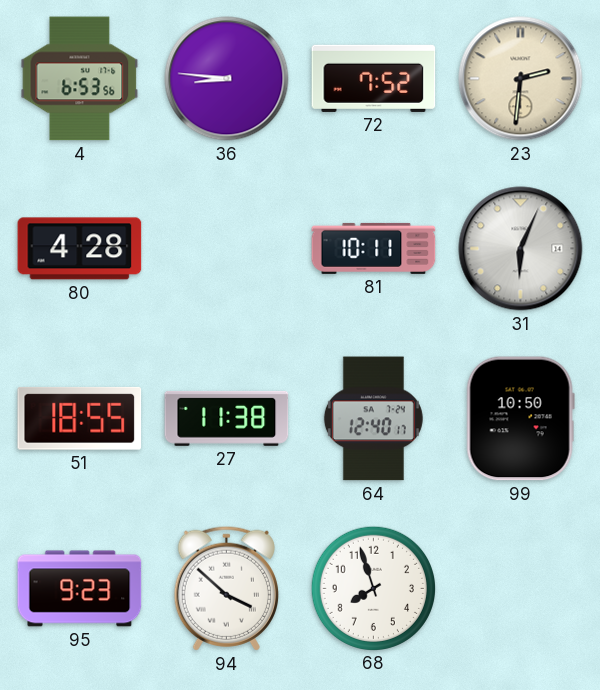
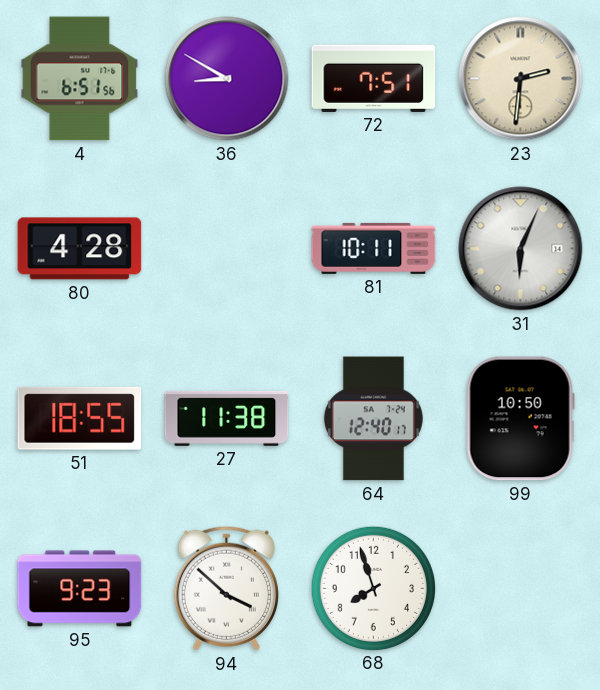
4: 6:53 -> 6:51
36: 8:46 -> 8:50
72: 7:52 -> 7:51
